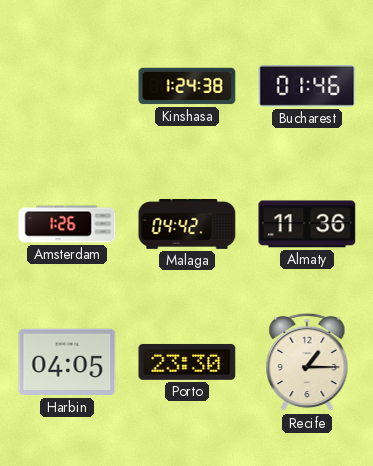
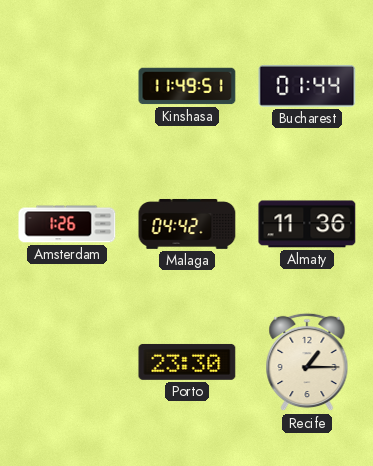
Kinshasa: 1:24 -> 11:49
Bucharest: 01:46 -> 01:44
Harbin: 04:05 -> none
